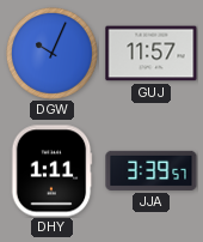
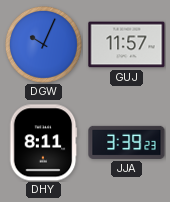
DHY: 1:11 -> 8:11
JJA: 3:39:57 -> 3:39:23
